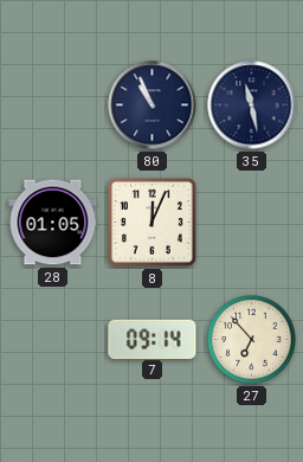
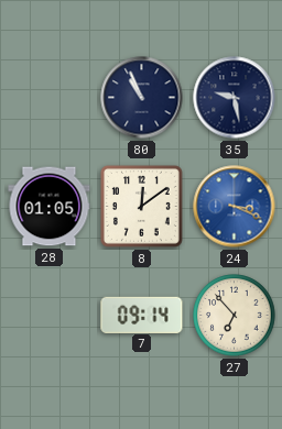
35: 11:28 -> 9:28
8: 12:04 -> 12:09
24: none -> 3:19
